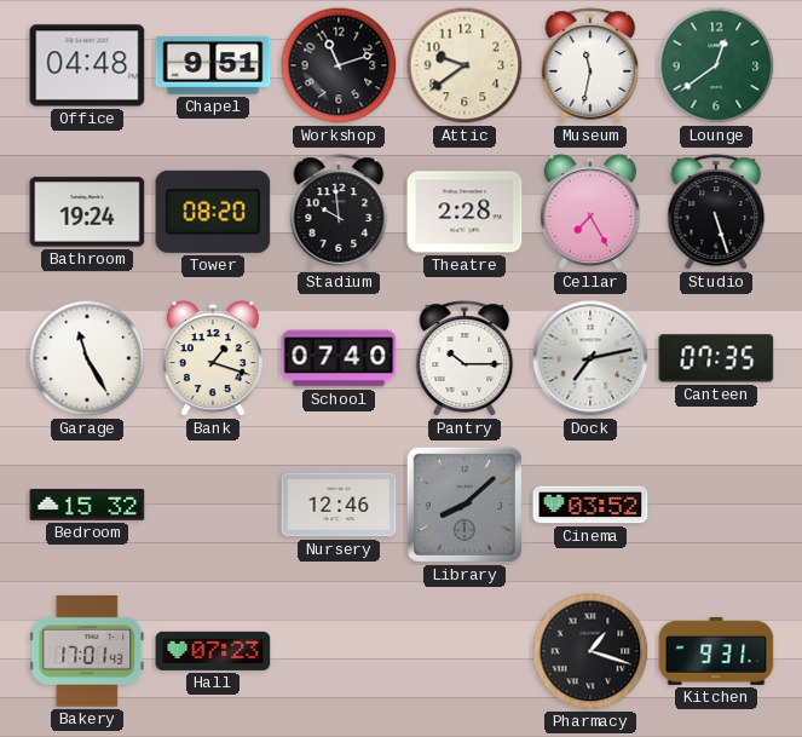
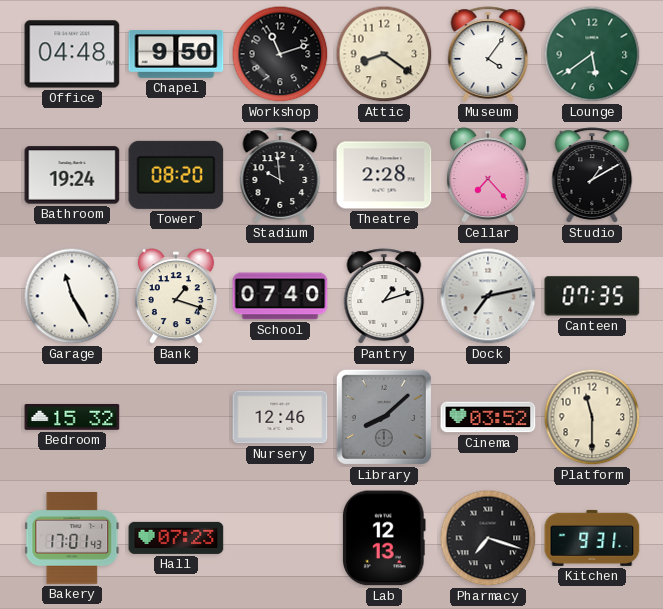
Chapel: 9:51 -> 9:50
Attic: 9:39 -> 8:21
Museum: 11:32 -> 4:06
Lounge: 12:39 -> 5:39
Cellar: 7:25 -> 7:23
Studio: 5:27 -> 1:10
Pantry: 10:15 -> 1:12
Platform: none -> 11:30
Lab: none -> 12:13
Pharmacy: 1:18 -> 7:18
